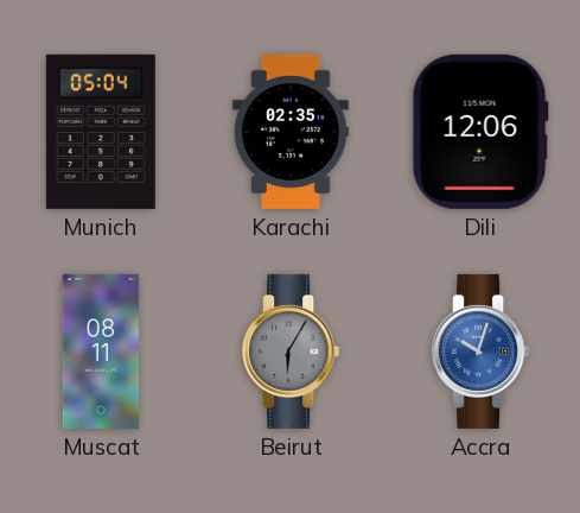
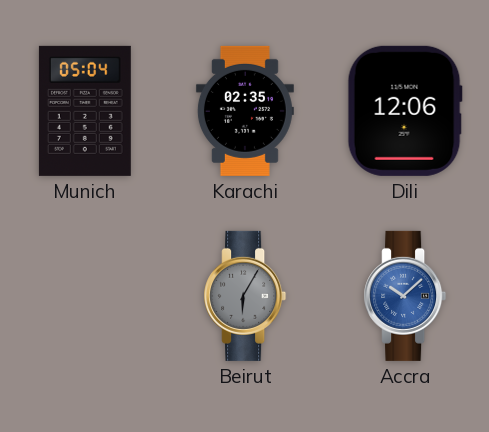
Muscat: 08:11 -> none
Accra: 10:03 -> 10:08
